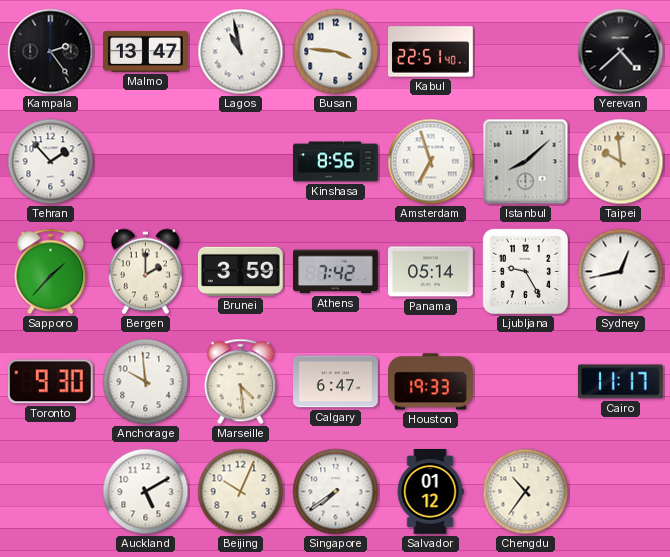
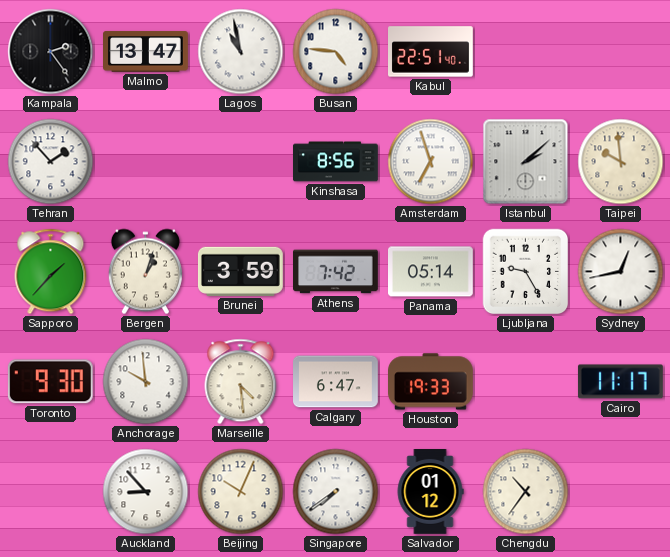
Busan: 3:46 -> 4:46
Yerevan: 4:38 -> none
Istanbul: 8:08 -> 2:08
Bergen: 2:00 -> 1:03
Auckland: 5:10 -> 8:53
